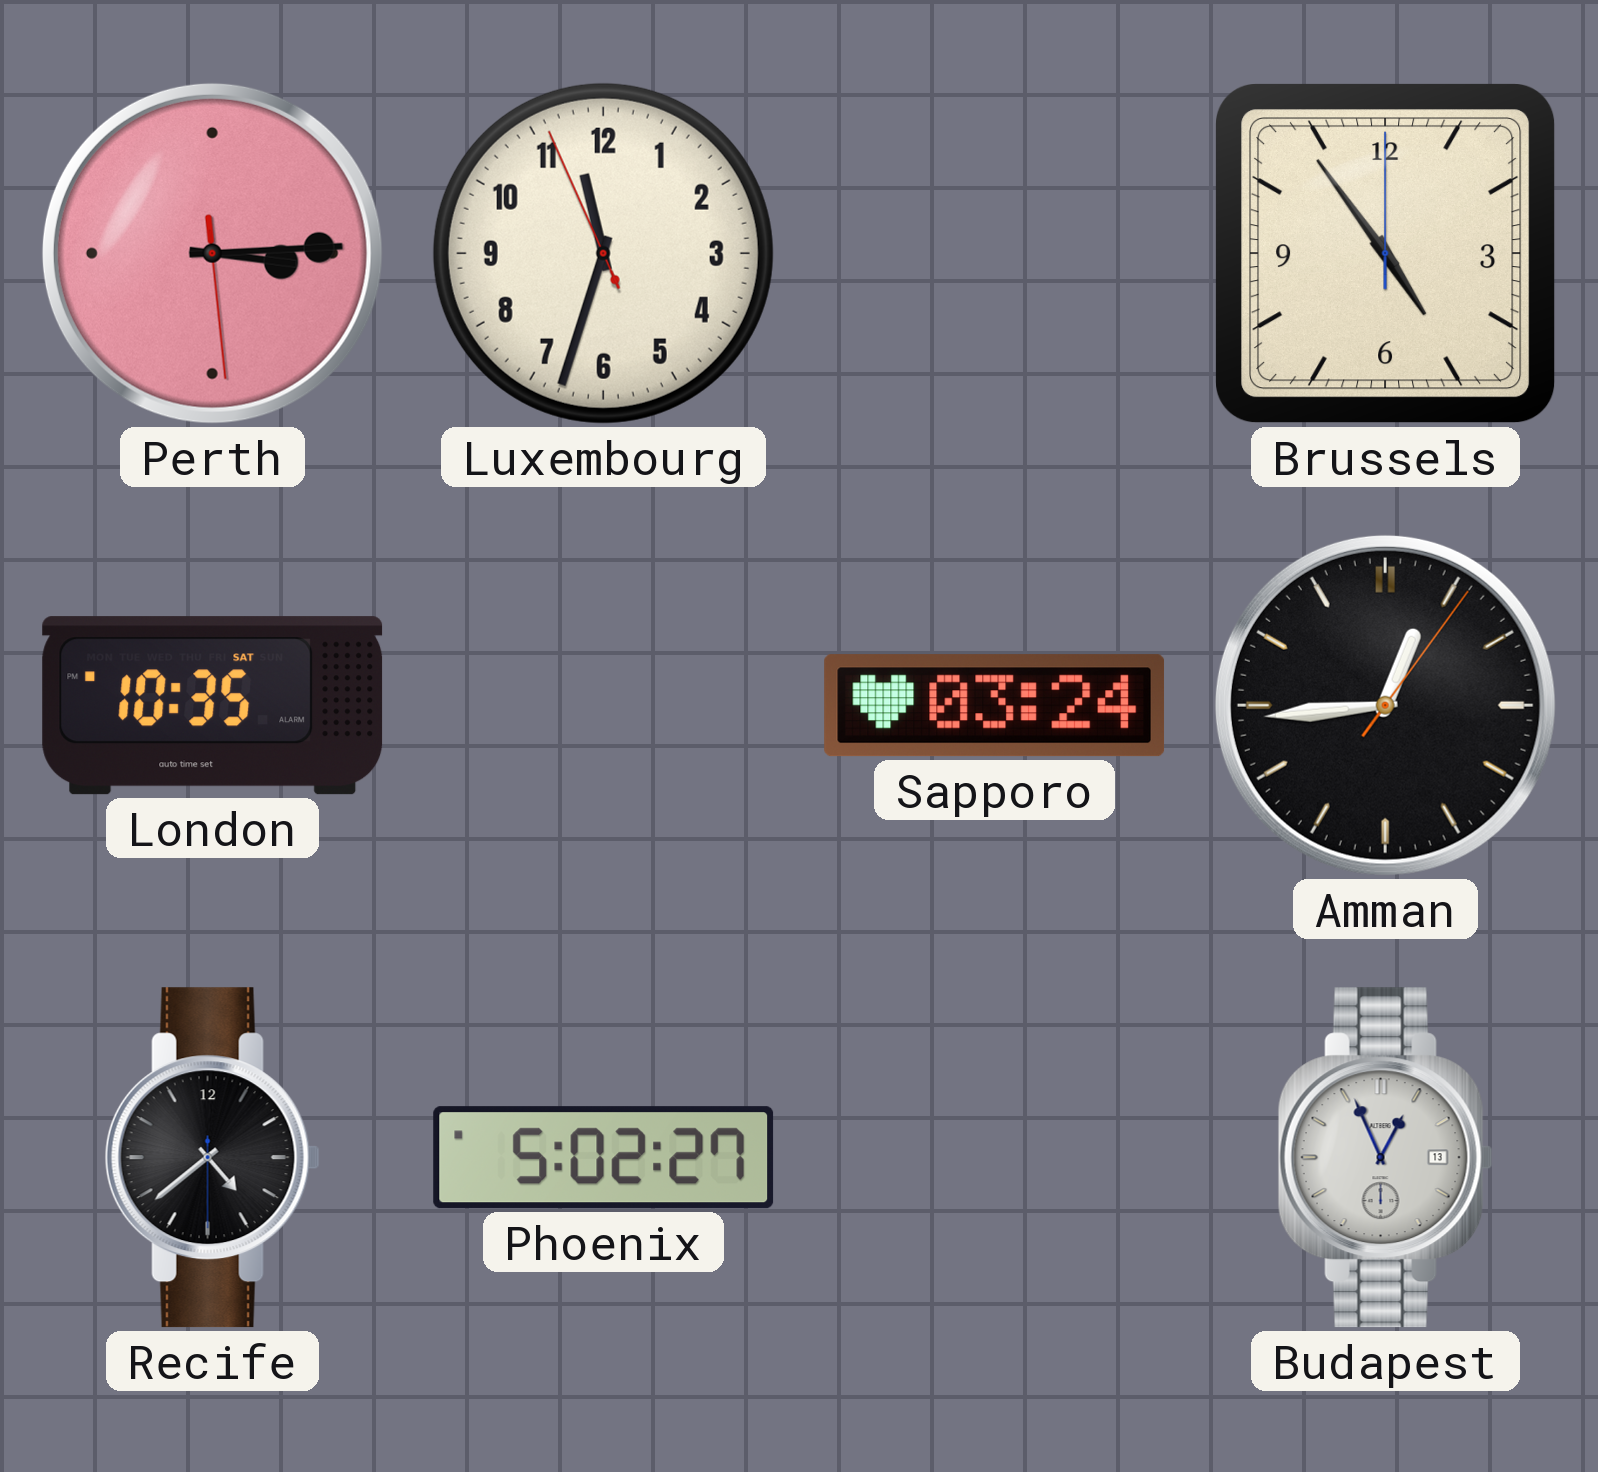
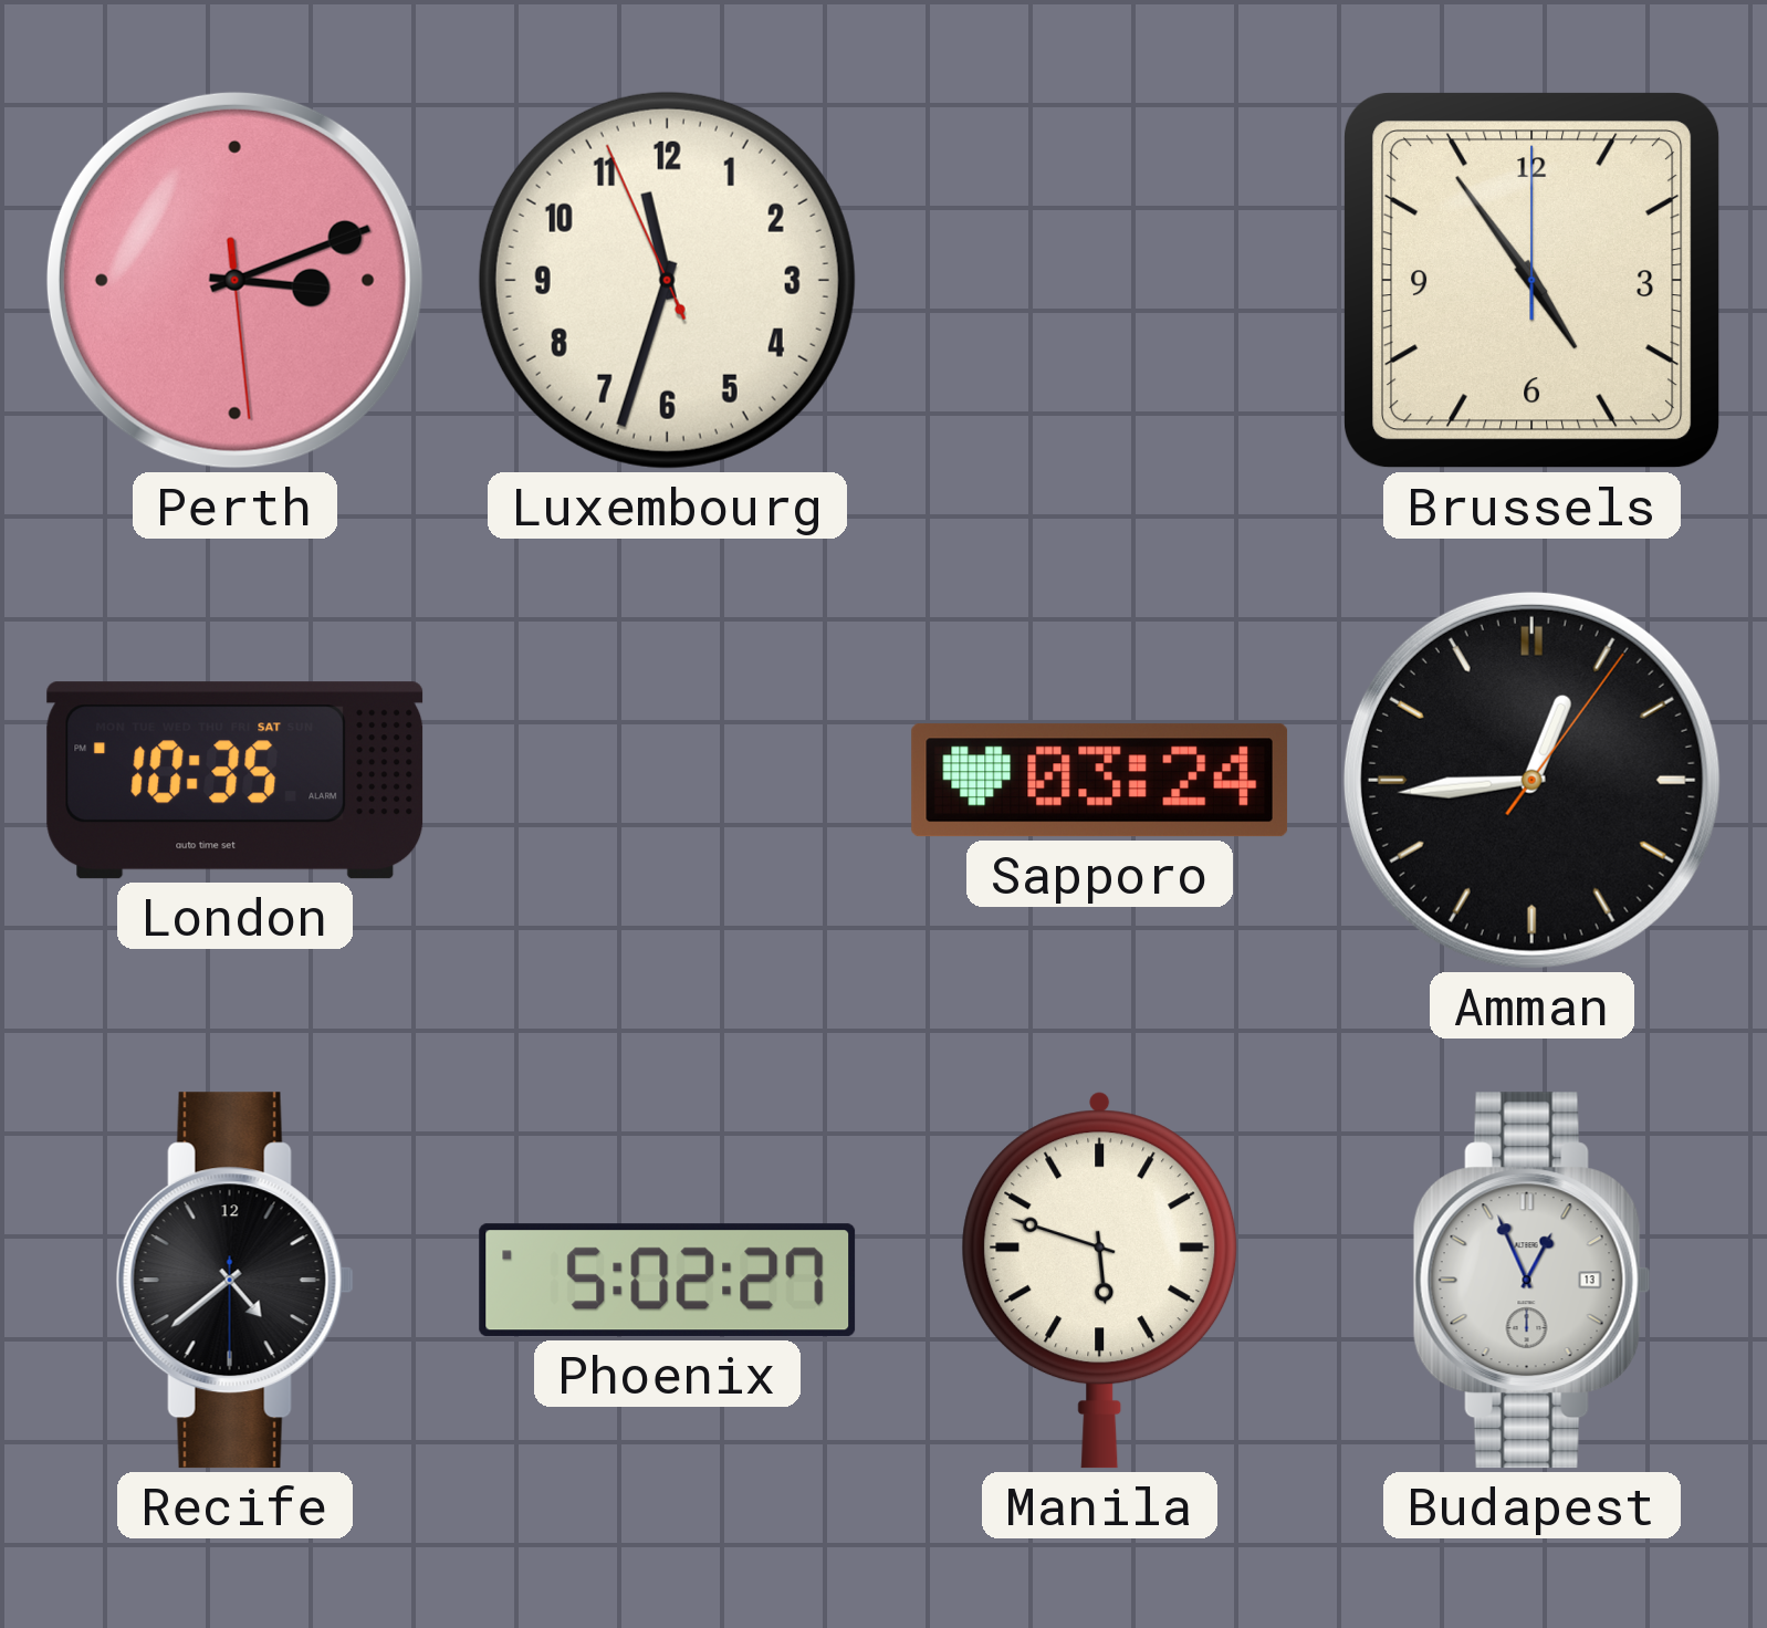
Perth: 3:14 -> 3:11
Manila: none -> 5:48
